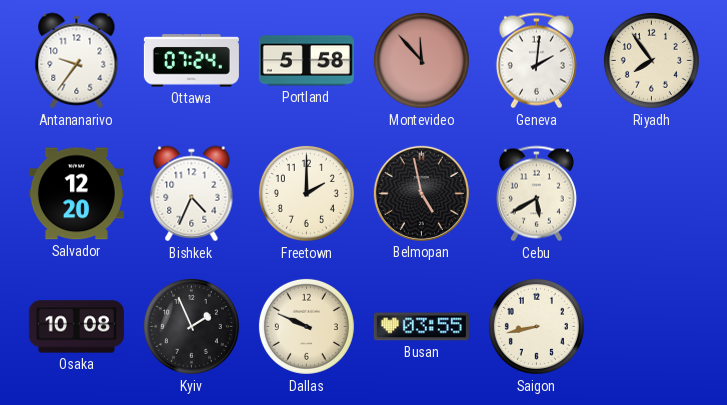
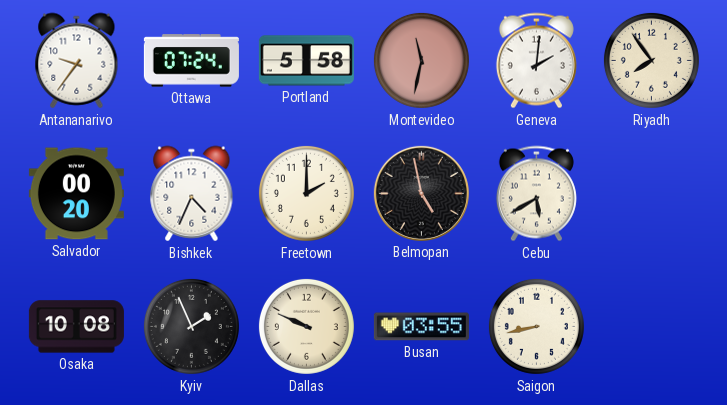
Montevideo: 11:53 -> 11:32
Salvador: 12:20 -> 00:20
